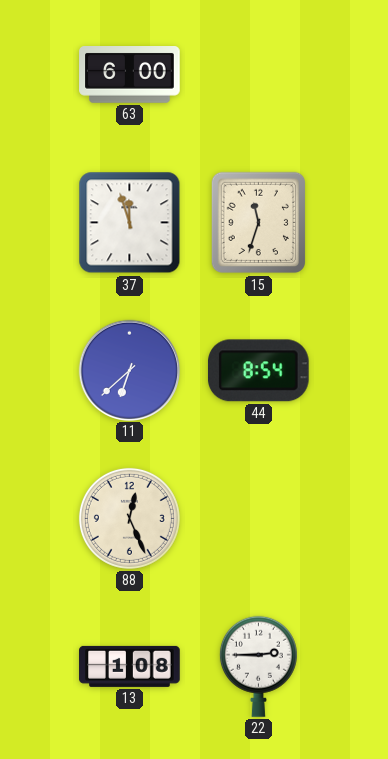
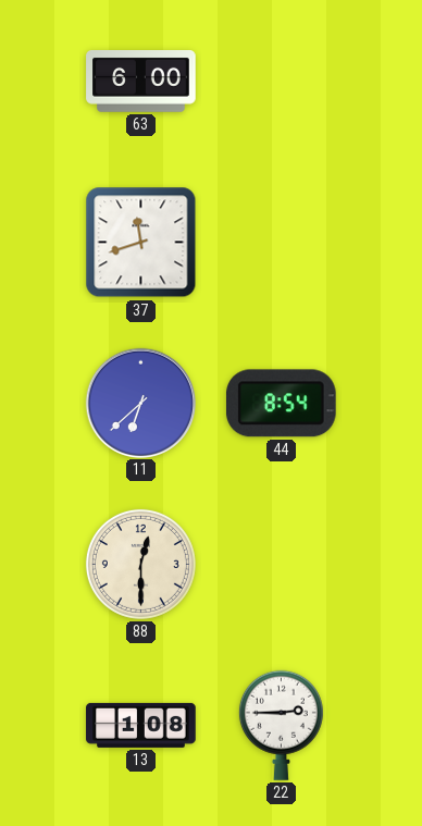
37: 11:57 -> 11:42
15: 11:33 -> none
88: 12:26 -> 12:30
